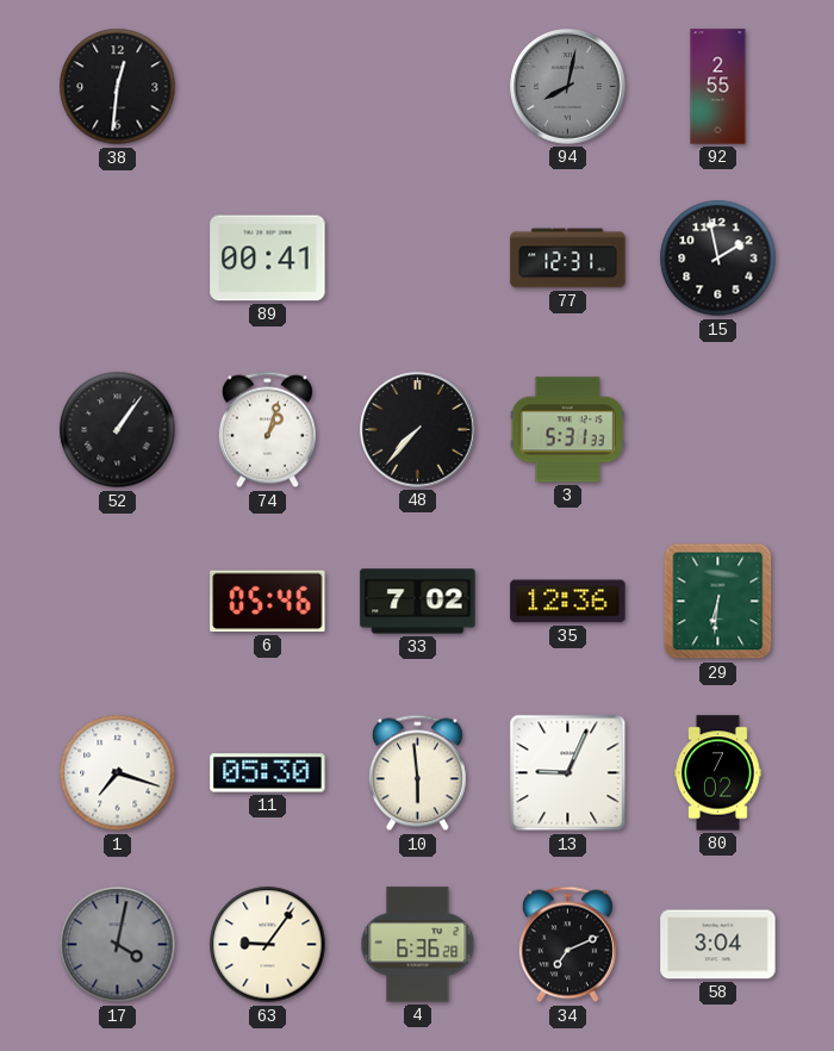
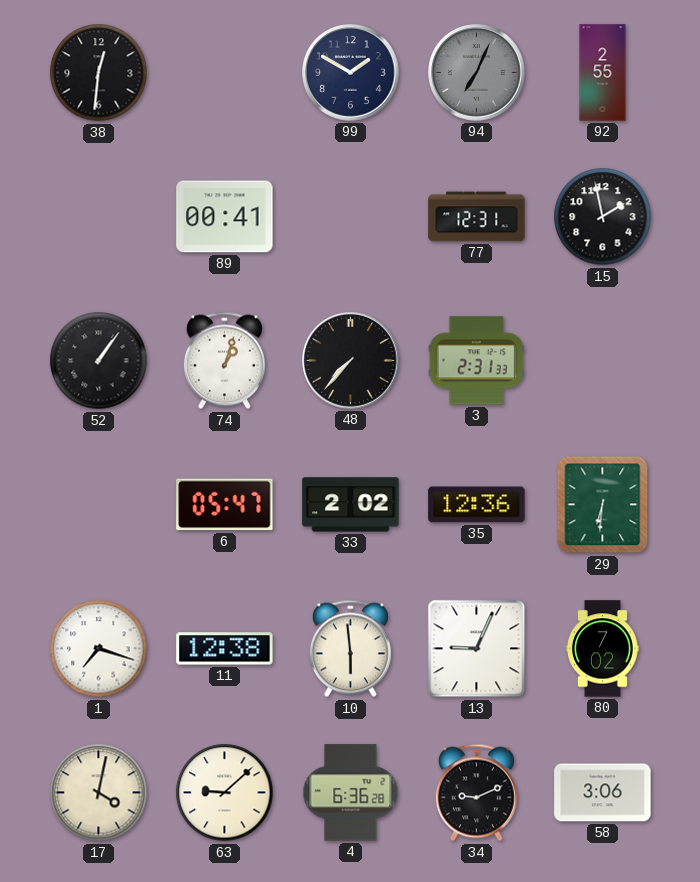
99: none -> 1:50
94: 8:02 -> 7:04
3: 5:31 -> 2:31
6: 05:46 -> 05:47
33: 7:02 -> 2:02
11: 05:30 -> 12:38
17 dial: grey -> cream
63: 9:06 -> 9:08
34: 7:11 -> 9:11
58: 3:04 -> 3:06
